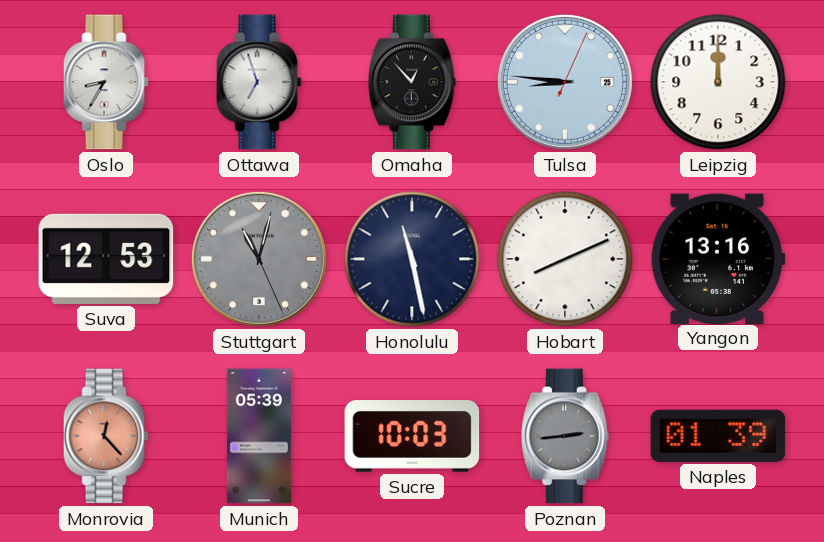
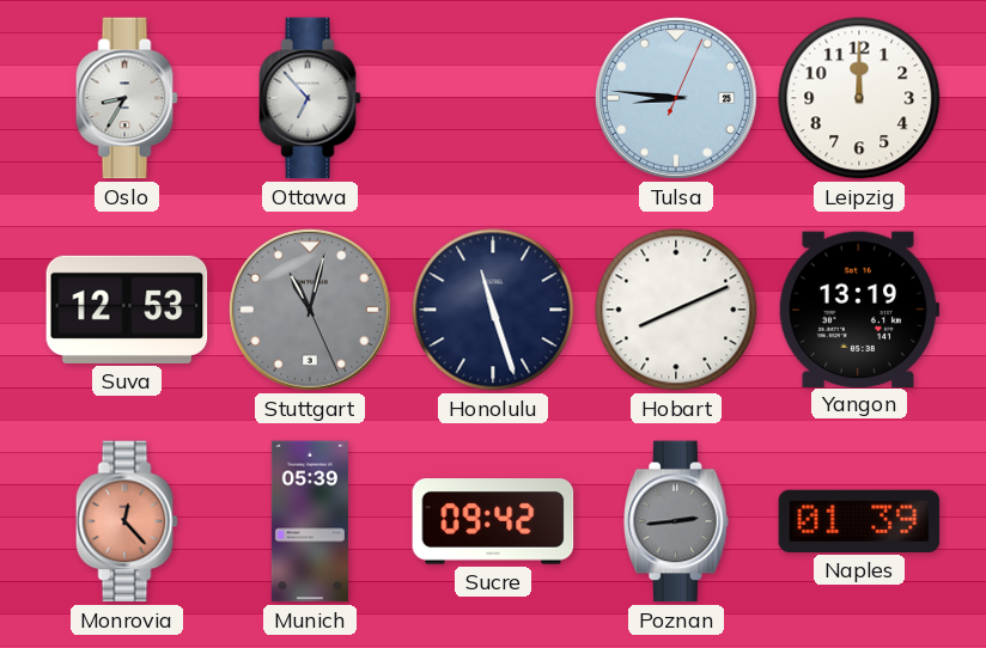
Ottawa: 6:57 -> 6:53
Omaha: 12:53 -> none
Honolulu: 11:28 -> 11:27
Yangon: 13:16 -> 13:19
Sucre: 10:03 -> 09:42
